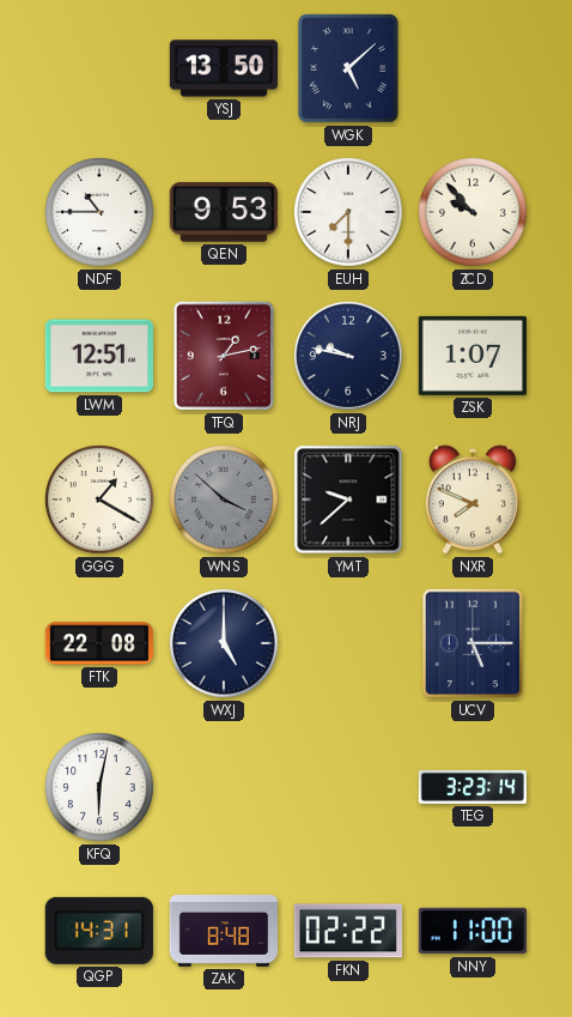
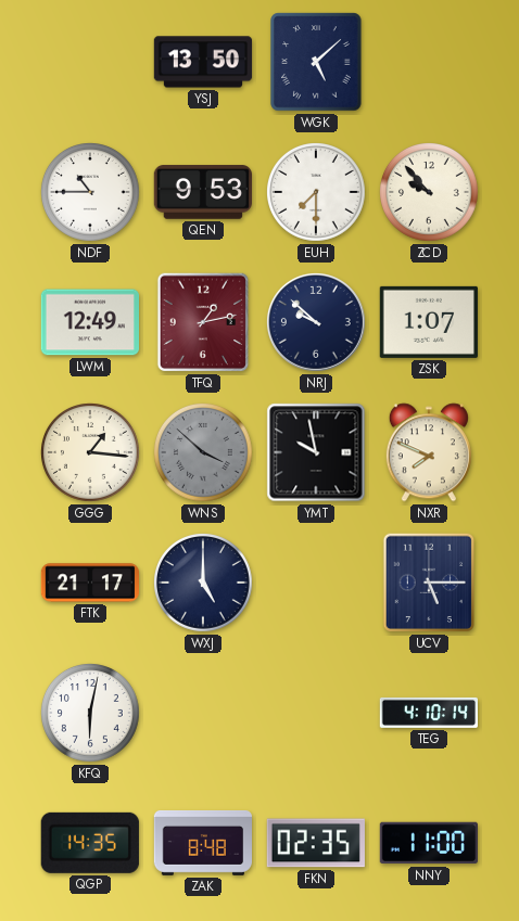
LWM: 12:51 -> 12:49
NRJ: 9:47 -> 9:52
GGG: 1:20 -> 1:16
YMT: 9:38 -> 9:58
FTK: 22:08 -> 21:17
TEG: 3:23 -> 4:10
QGP: 14:31 -> 14:35
FKN: 02:22 -> 02:35
